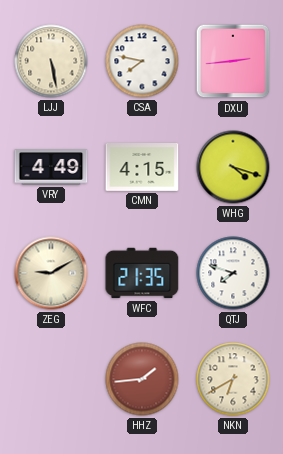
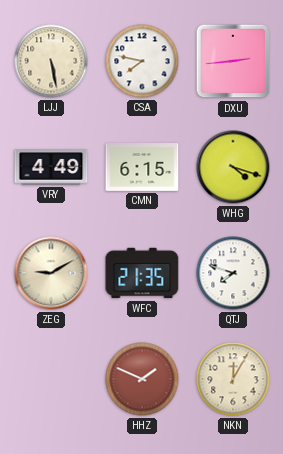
CMN: 4:15 -> 6:15
HHZ: 1:44 -> 1:49
NKN: 6:40 -> 12:05
